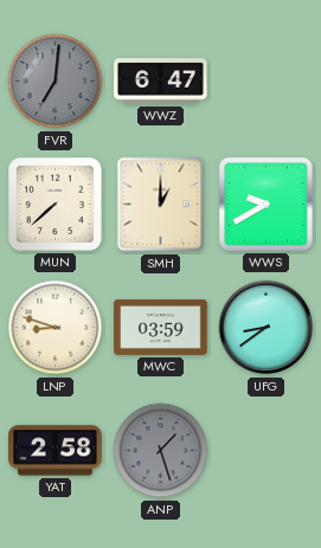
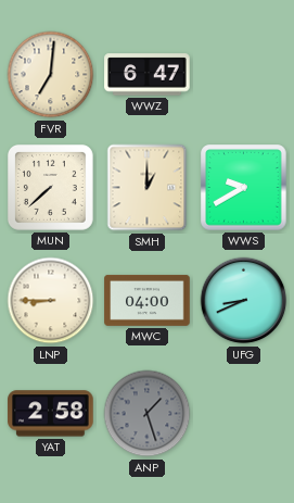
FVR dial: grey -> cream
LNP: 8:48 -> 8:45
MWC: 03:59 -> 04:00
UFG: 8:39 -> 8:41
